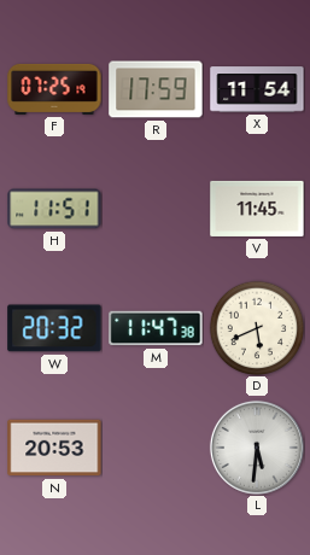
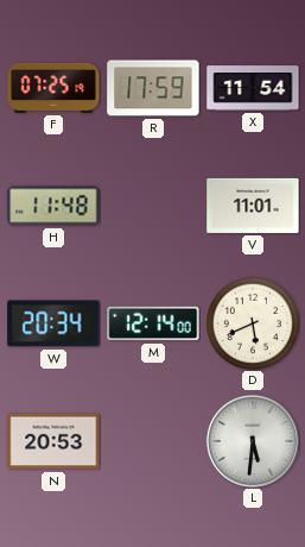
H: 11:51 -> 11:48
V: 11:45 -> 11:01
W: 20:32 -> 20:34
M: 11:47 -> 12:14
